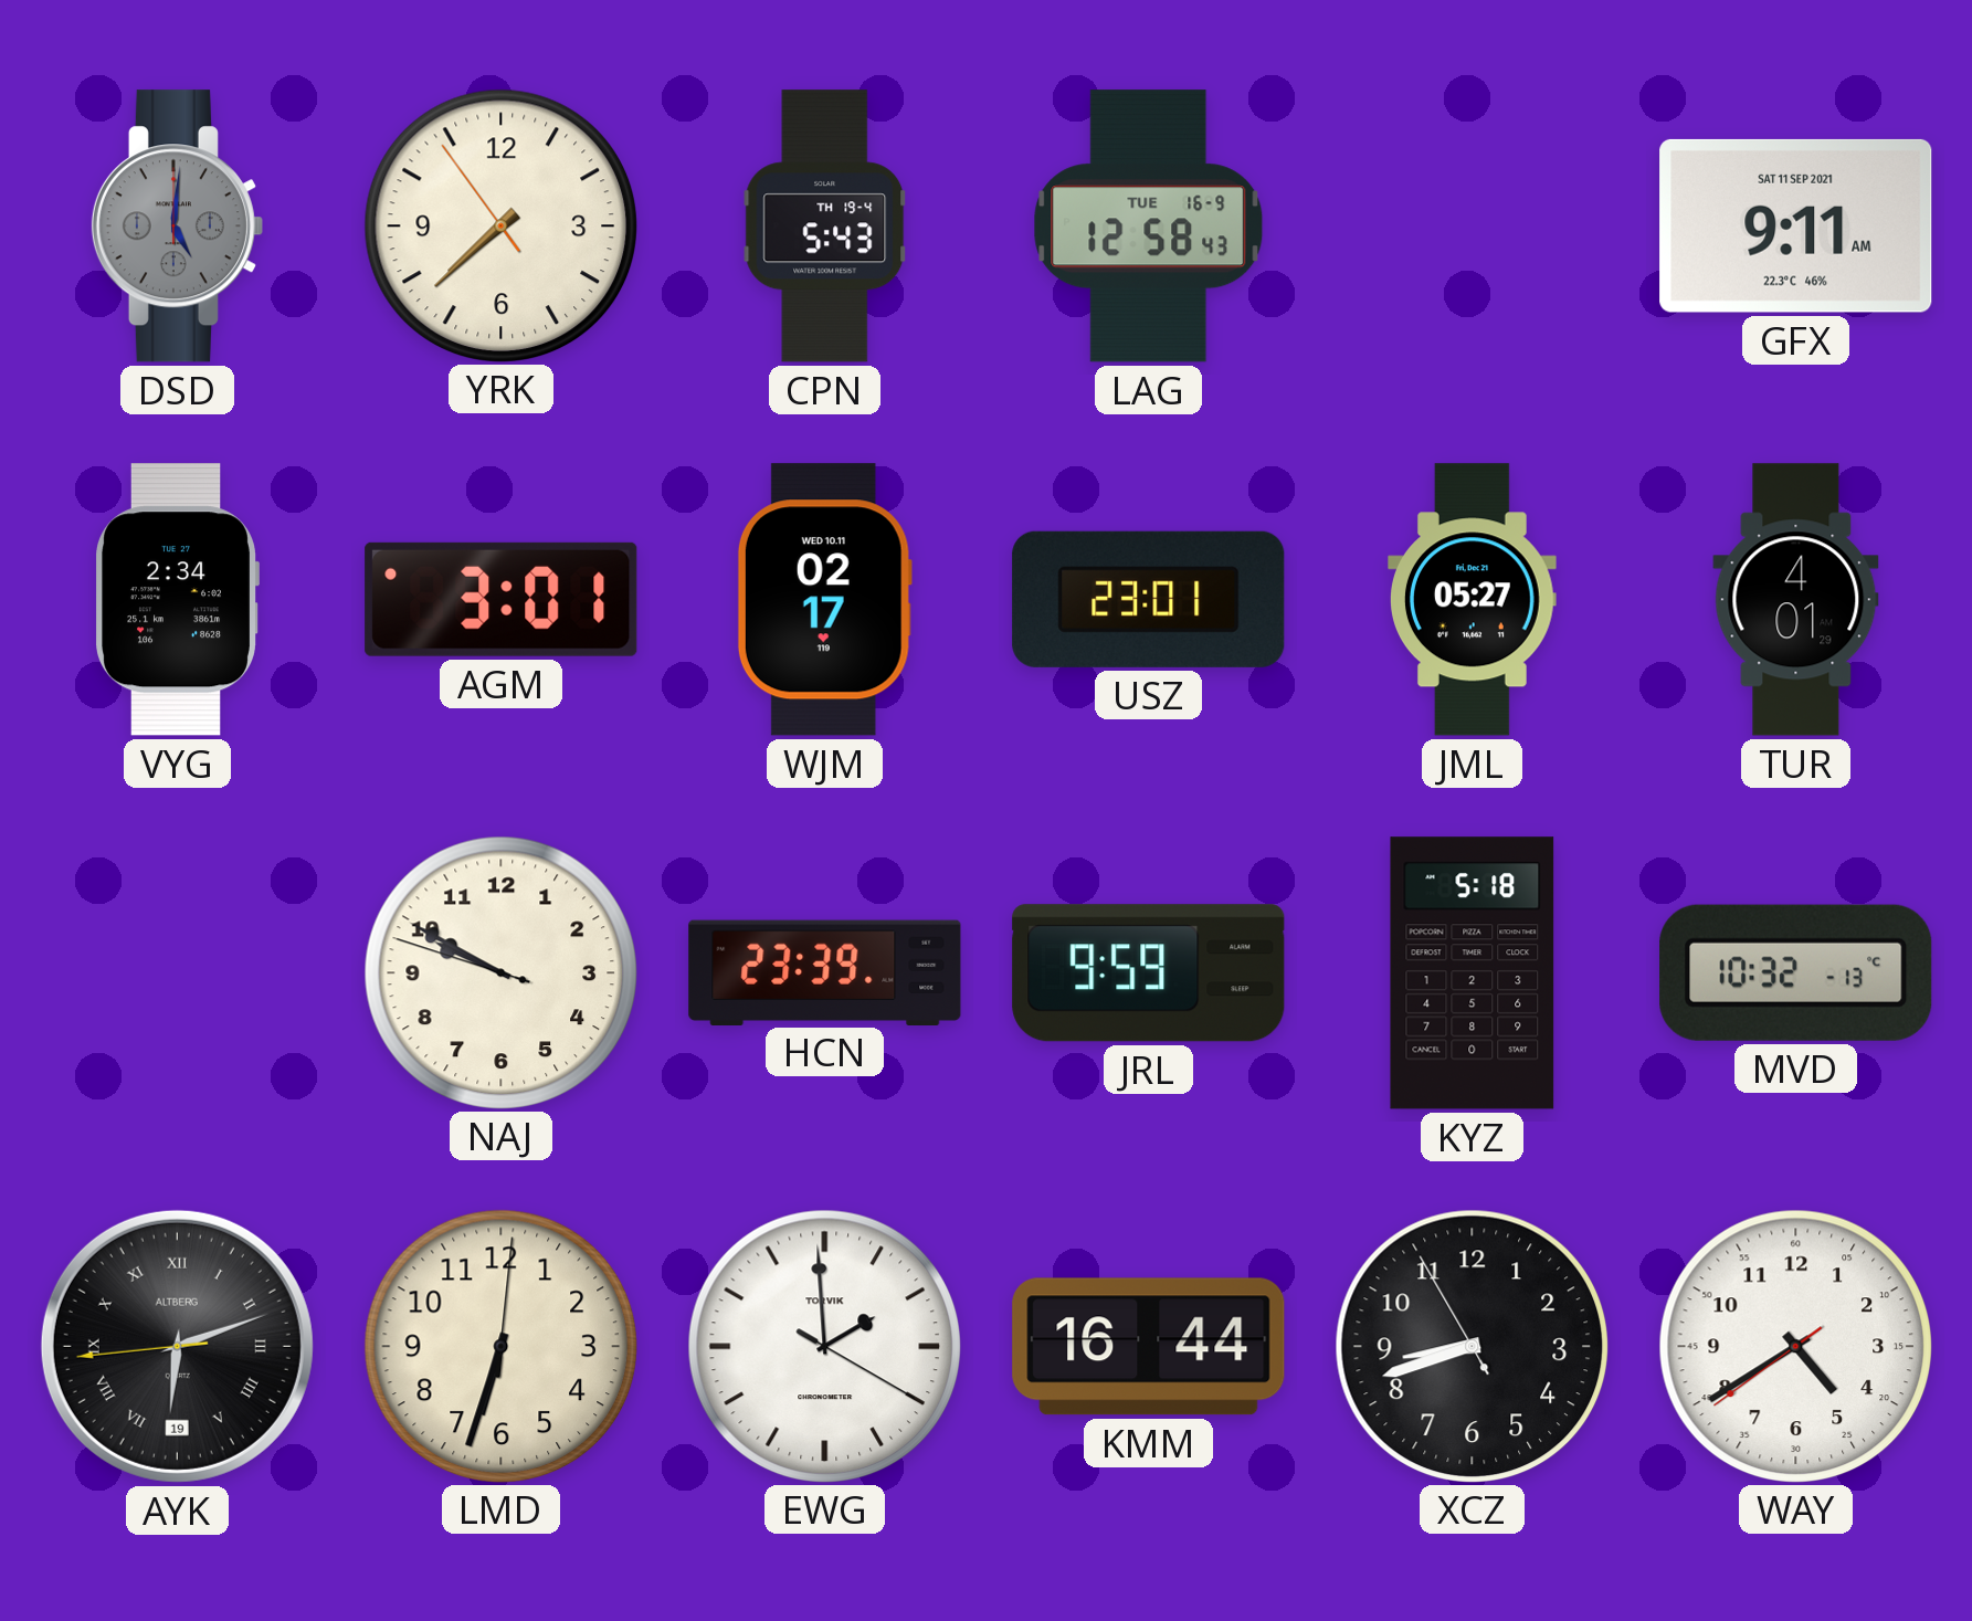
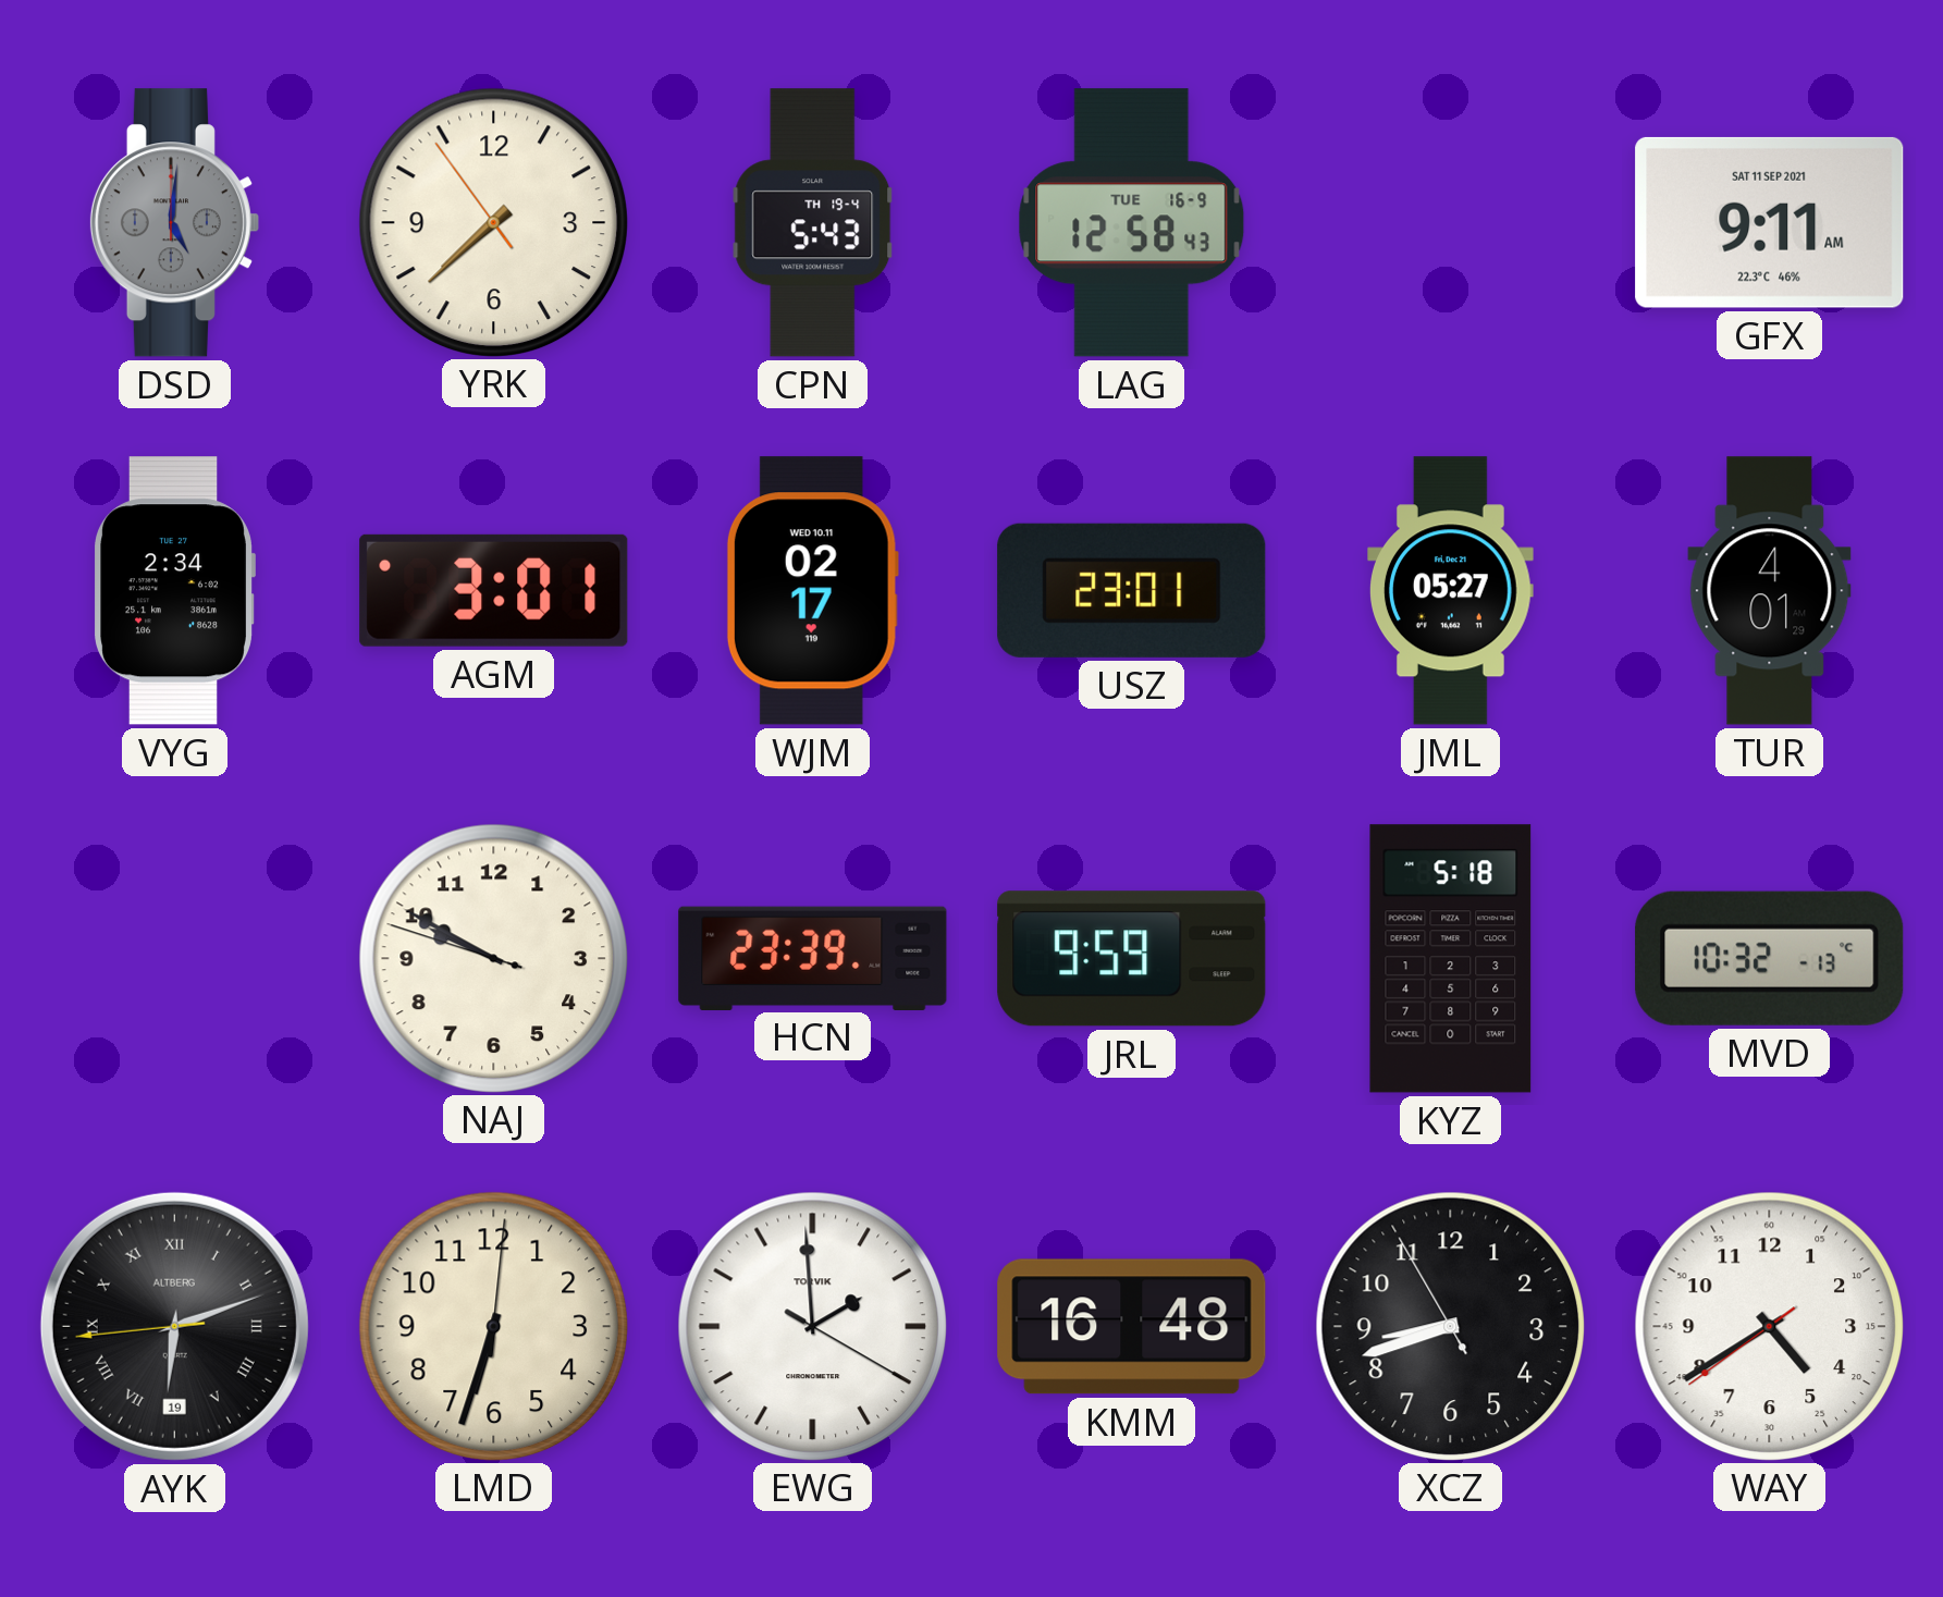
KMM: 16:44 -> 16:48
